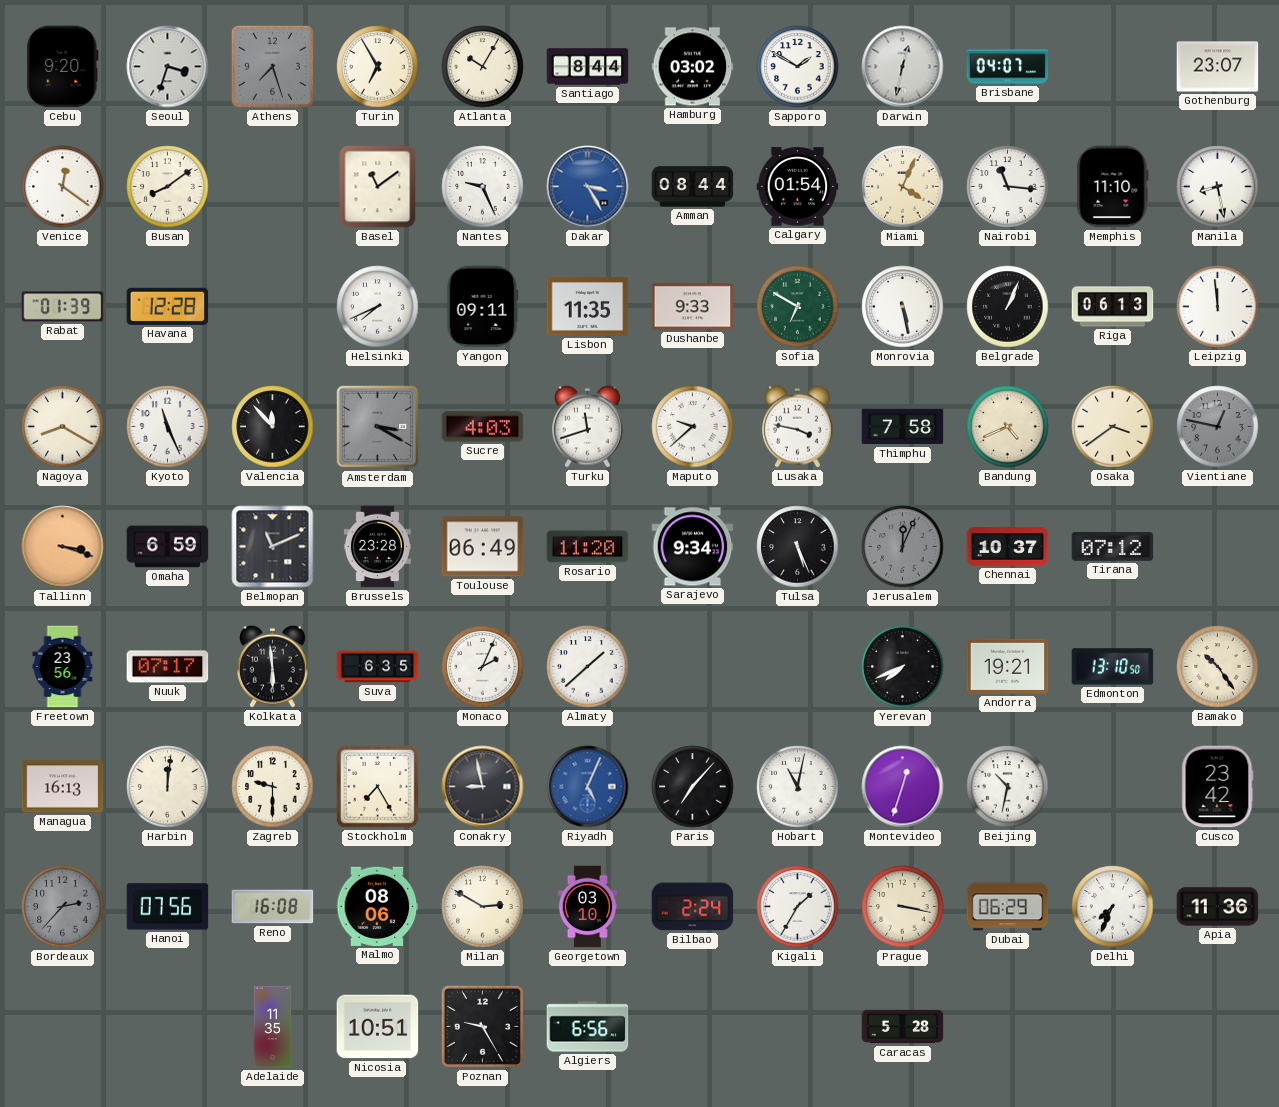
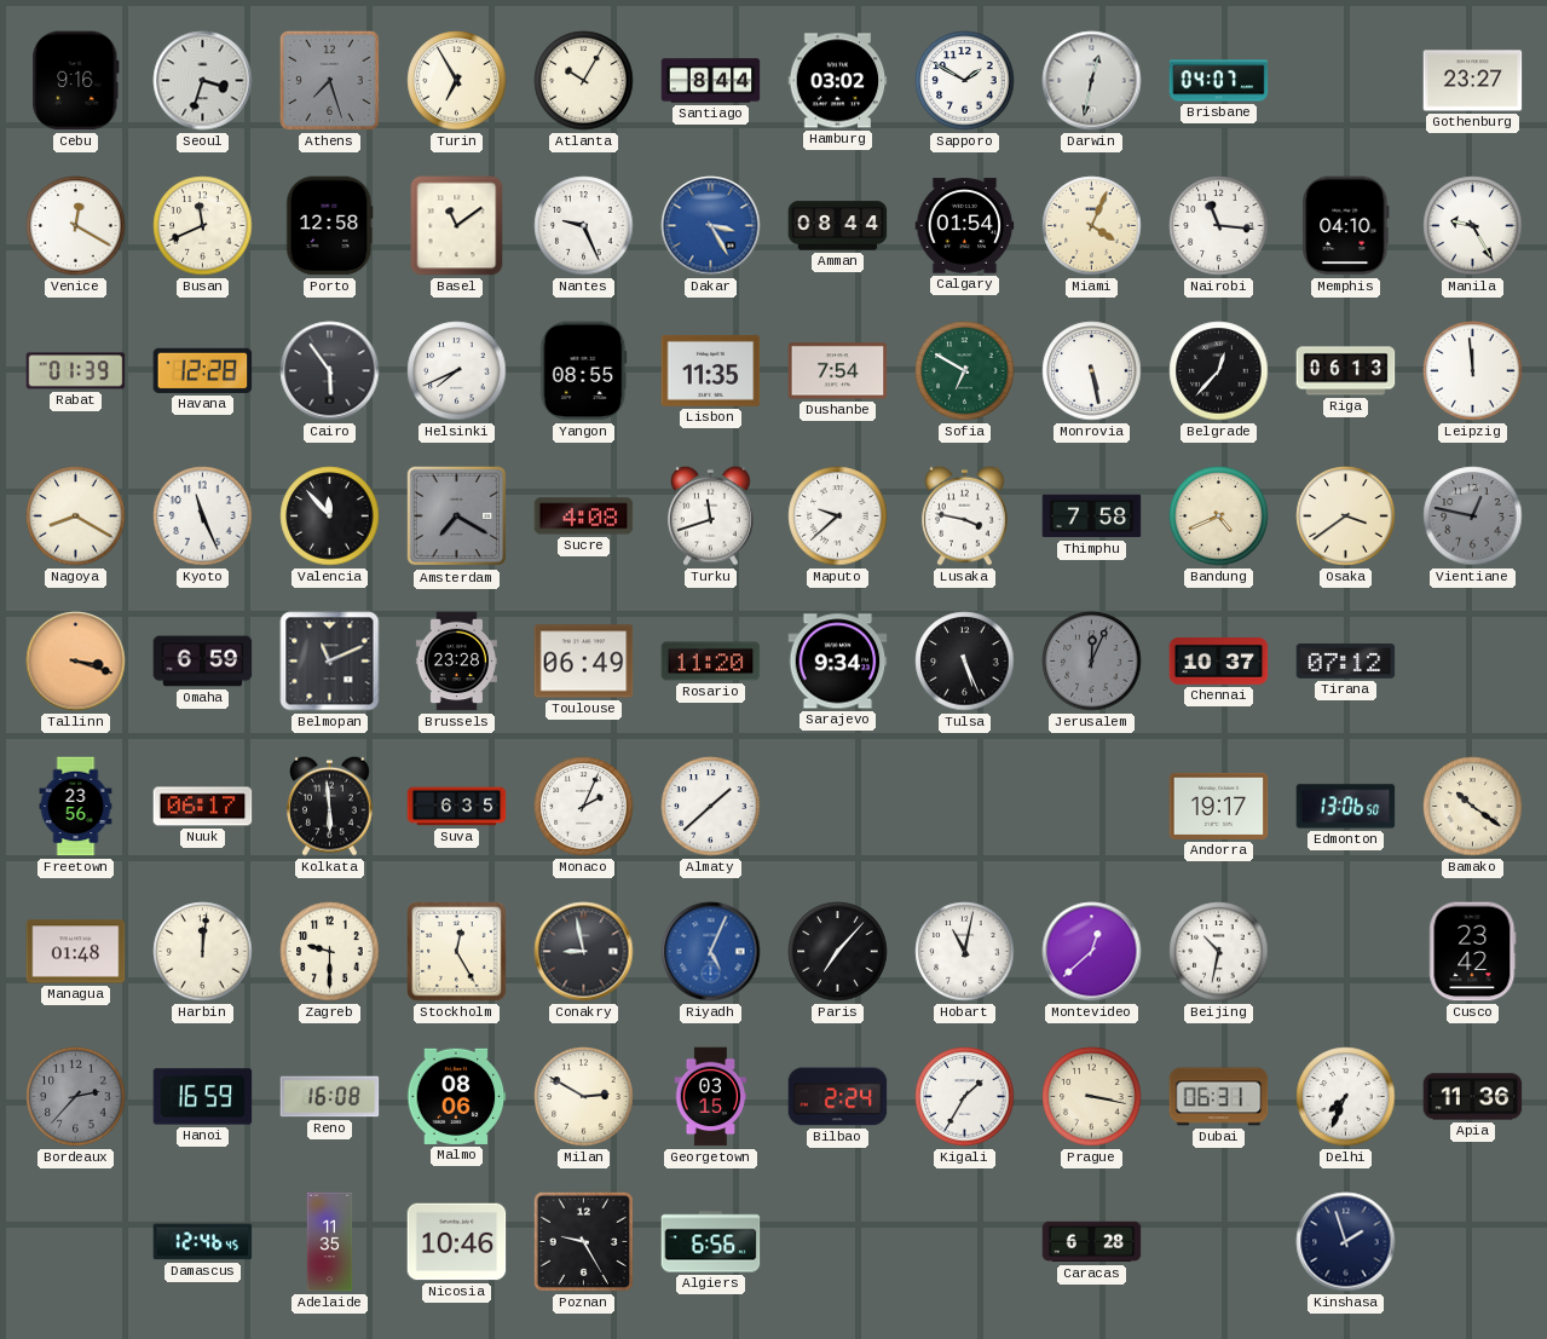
Cebu: 9:20 -> 9:16
Gothenburg: 23:07 -> 23:27
Venice: 12:21 -> 12:20
Busan: 8:09 -> 11:41
Porto: none -> 12:58
Memphis: 11:10 -> 04:10
Manila: 8:28 -> 9:25
Cairo: none -> 5:54
Yangon: 09:11 -> 08:55
Dushanbe: 9:33 -> 7:54
Belgrade: 1:04 -> 12:37
Amsterdam: 3:20 -> 7:20
Sucre: 4:03 -> 4:08
Nuuk: 07:17 -> 06:17
Yerevan: 7:41 -> none
Andorra: 19:21 -> 19:17
Edmonton: 13:10 -> 13:06
Bamako: 10:24 -> 10:21
Managua: 16:13 -> 01:48
Stockholm: 7:25 -> 12:25
Montevideo: 12:33 -> 12:38
Hanoi: 07:56 -> 16:59
Georgetown: 03:10 -> 03:15
Dubai: 06:29 -> 06:31
Damascus: none -> 12:46
Nicosia: 10:51 -> 10:46
Caracas: 5:28 -> 6:28
Kinshasa: none -> 1:57
